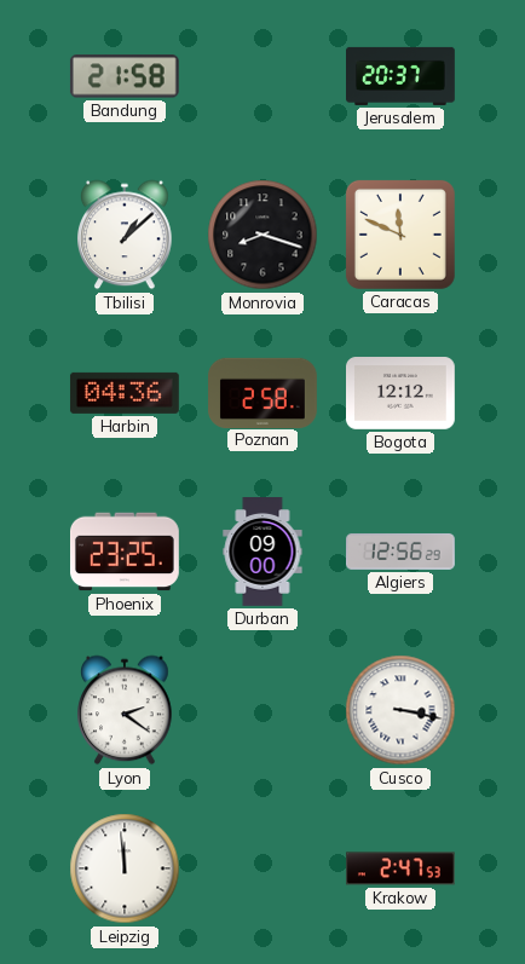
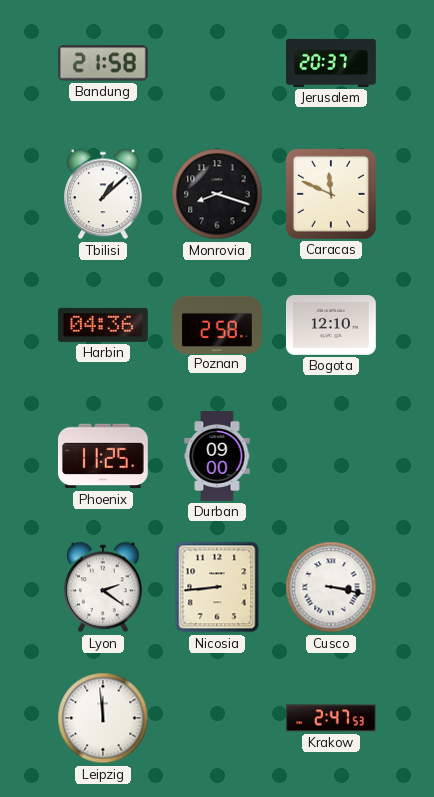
Bogota: 12:12 -> 12:10
Phoenix: 23:25 -> 11:25
Algiers: 12:56 -> none
Nicosia: none -> 8:44
